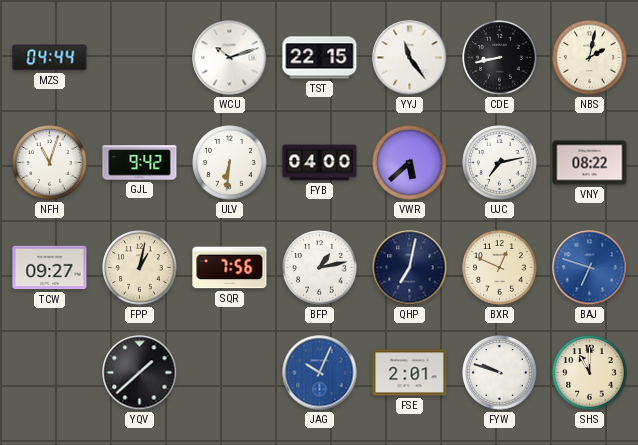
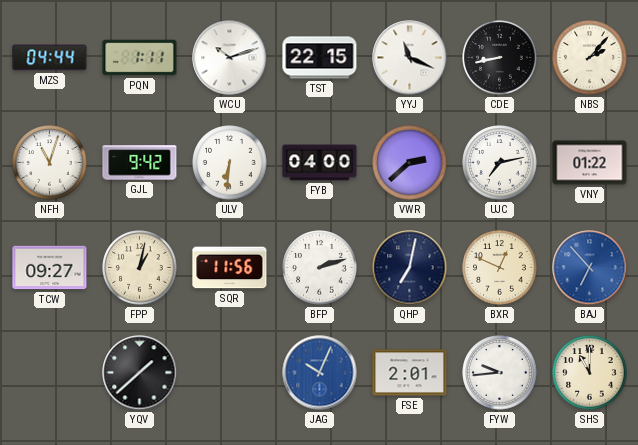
PQN: none -> 1:11
YYJ: 11:24 -> 11:19
NBS: 2:02 -> 2:07
VWR: 5:38 -> 2:38
VNY: 08:22 -> 01:22
SQR: 7:56 -> 11:56
BFP: 1:13 -> 2:12
BAJ: 6:48 -> 6:53
FYW: 9:48 -> 9:44
